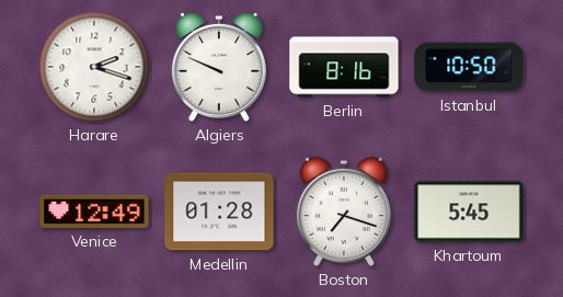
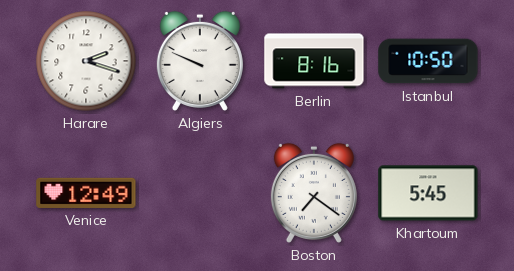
Medellin: 01:28 -> none
Boston: 7:18 -> 7:21
